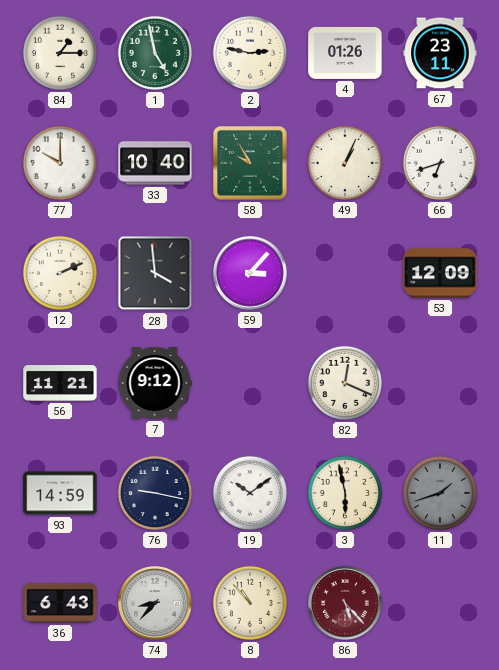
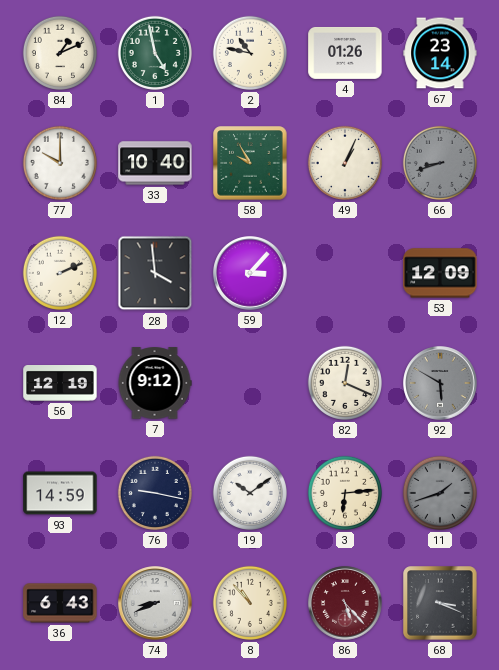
84: 1:15 -> 1:11
2: 2:47 -> 10:47
67: 23:11 -> 23:14
66: 6:42 -> 8:42
66 dial: white -> grey
56: 11:21 -> 12:19
92: none -> 5:50
3: 5:58 -> 6:14
74: 8:37 -> 8:41
68: none -> 3:19
